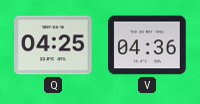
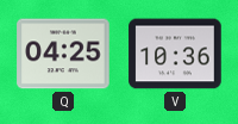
V: 04:36 -> 10:36
